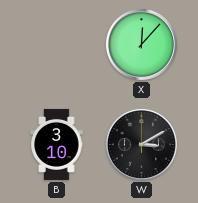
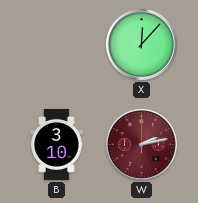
W: 3:10 -> 2:13
W dial: black -> burgundy
